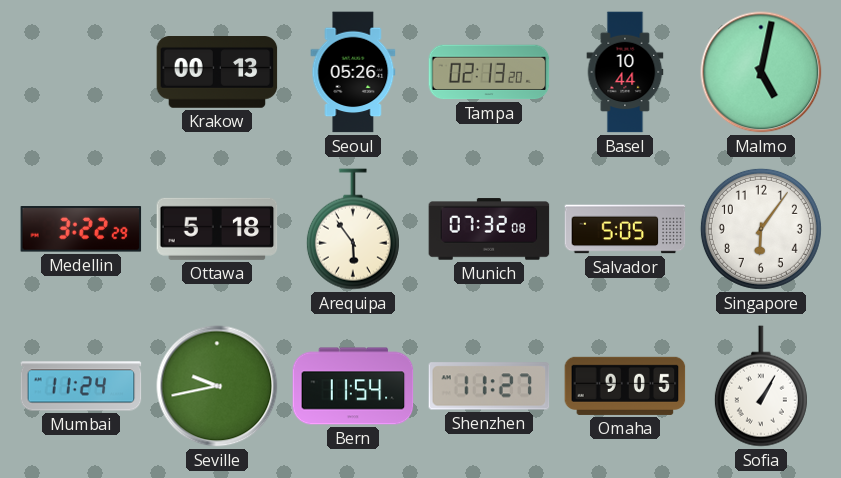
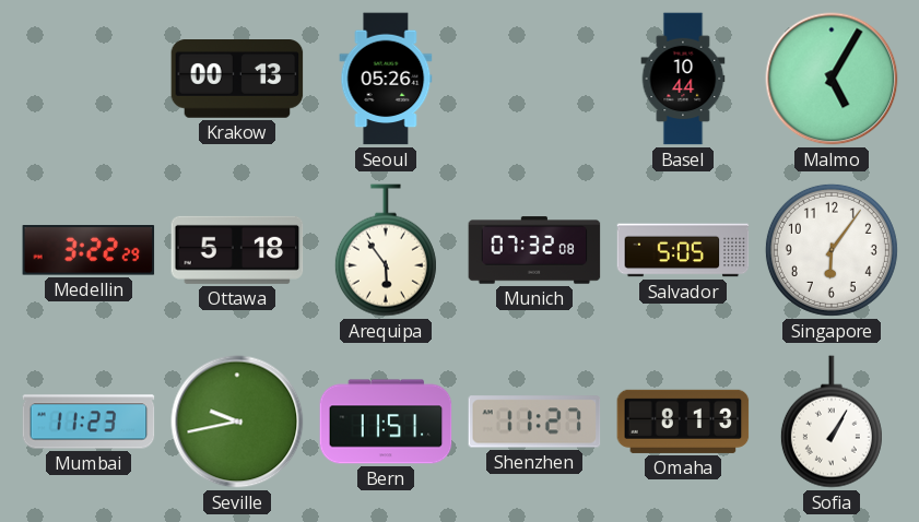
Tampa: 02:13 -> none
Malmo: 5:02 -> 5:05
Mumbai: 11:24 -> 11:23
Bern: 11:54 -> 11:51
Omaha: 9:05 -> 8:13
